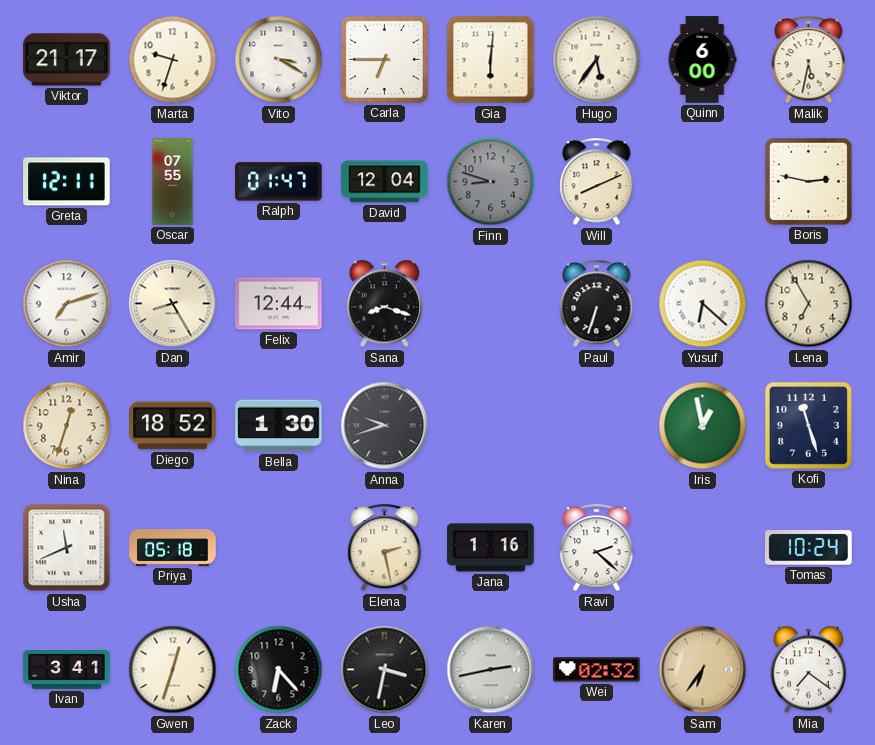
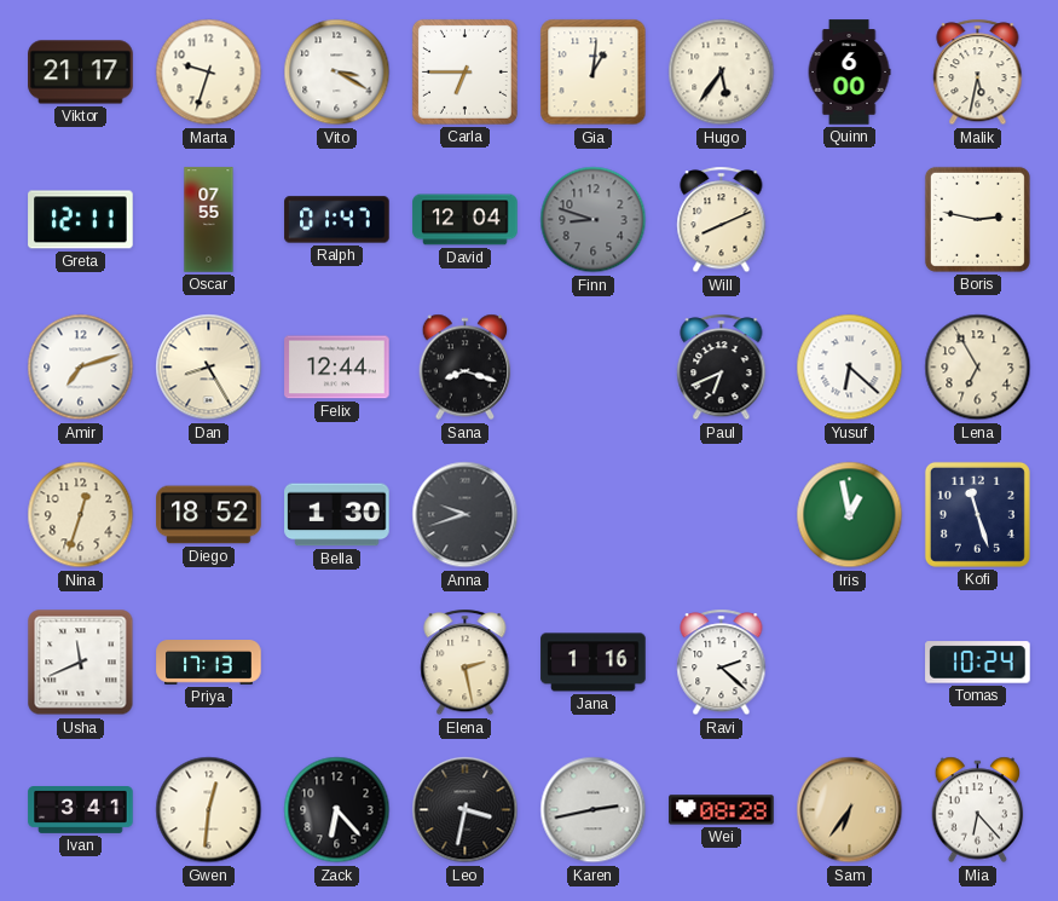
Gia: 6:01 -> 1:01
Paul: 6:33 -> 6:41
Priya: 05:18 -> 17:13
Gwen: 12:33 -> 12:31
Wei: 02:32 -> 08:28
Mia: 7:21 -> 6:23
